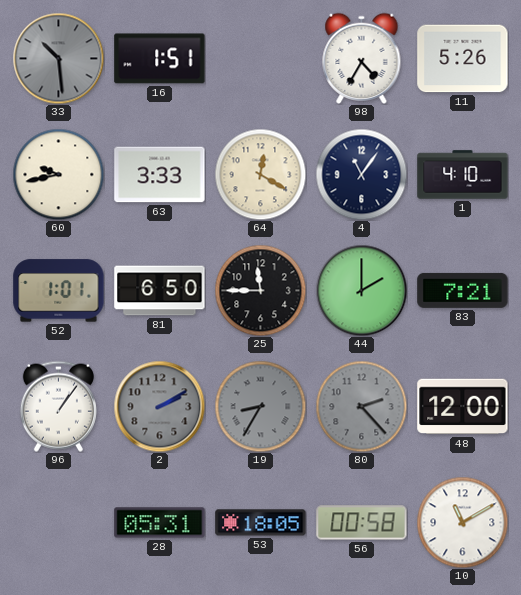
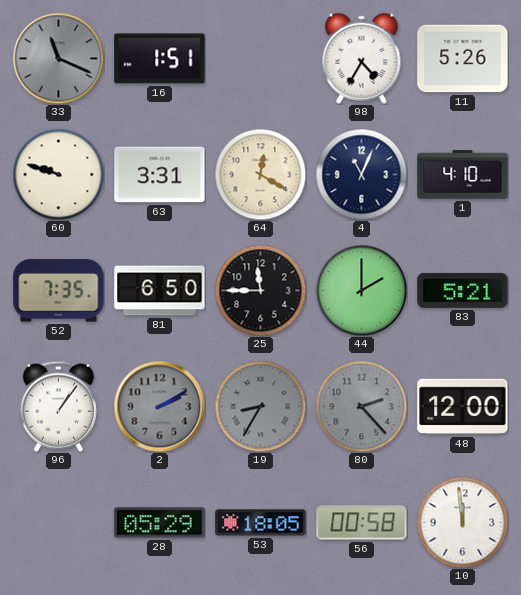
33: 10:29 -> 11:19
60: 9:43 -> 9:48
63: 3:33 -> 3:31
4: 11:06 -> 11:04
52: 1:01 -> 7:35
83: 7:21 -> 5:21
28: 05:31 -> 05:29
10: 11:10 -> 11:59
